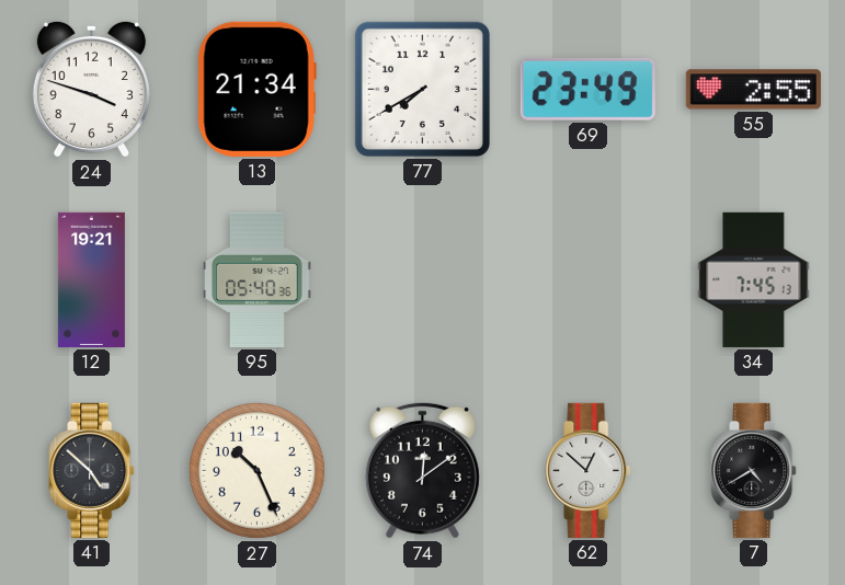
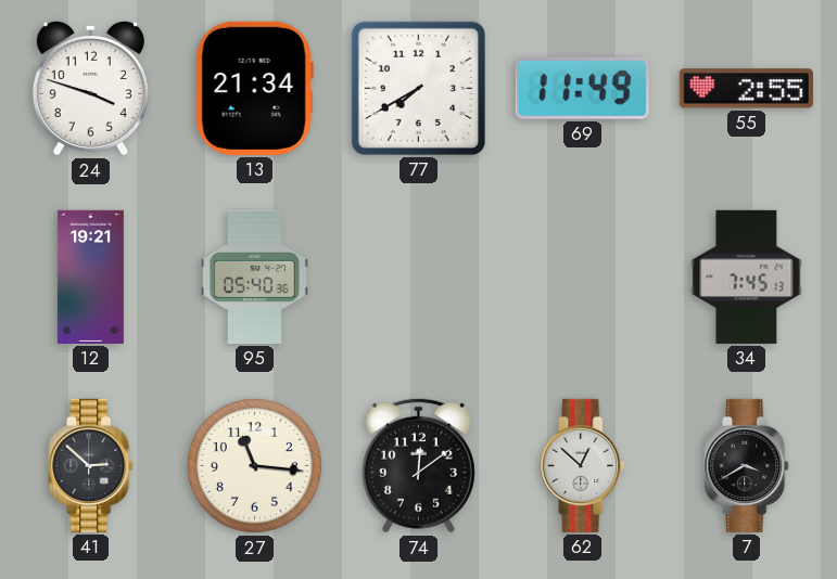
69: 23:49 -> 11:49
41: 4:52 -> 2:52
27: 10:26 -> 11:16
7: 4:40 -> 3:40
